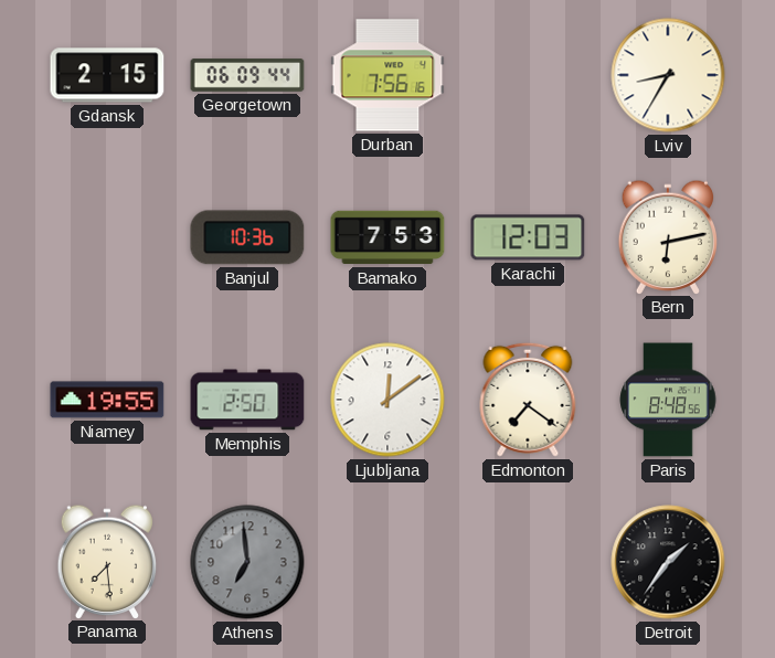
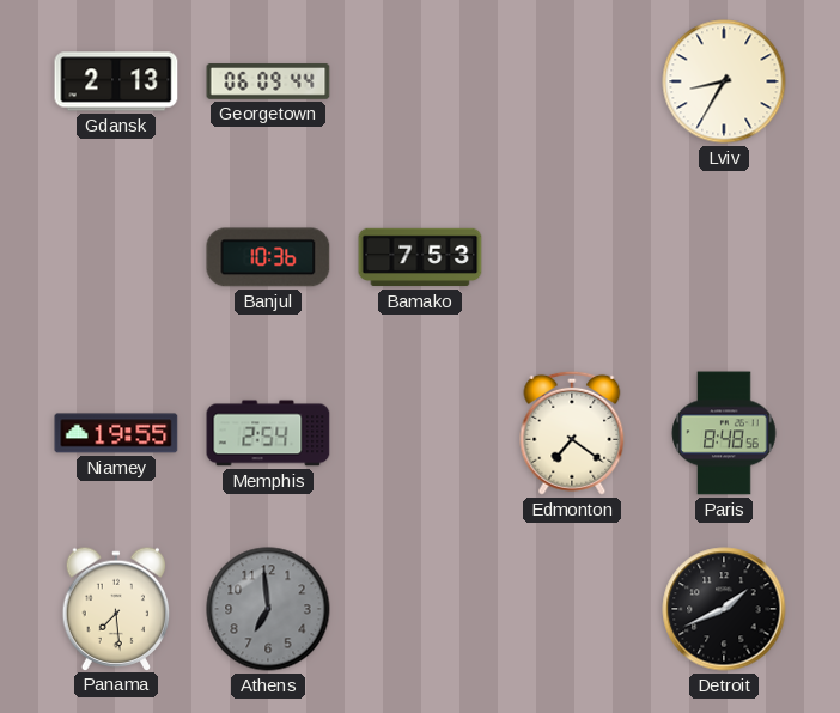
Gdansk: 2:15 -> 2:13
Durban: 7:56 -> none
Karachi: 12:03 -> none
Bern: 6:13 -> none
Memphis: 2:50 -> 2:54
Ljubljana: 12:09 -> none
Detroit: 1:36 -> 1:41
